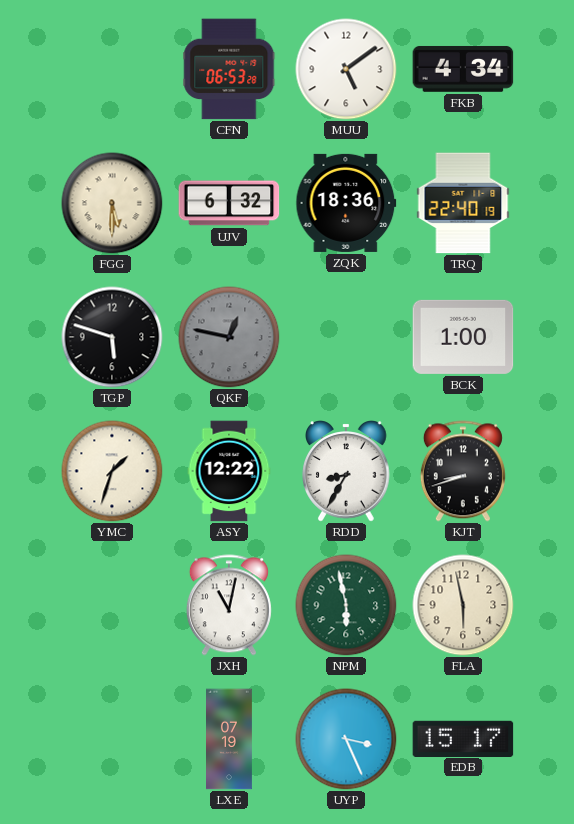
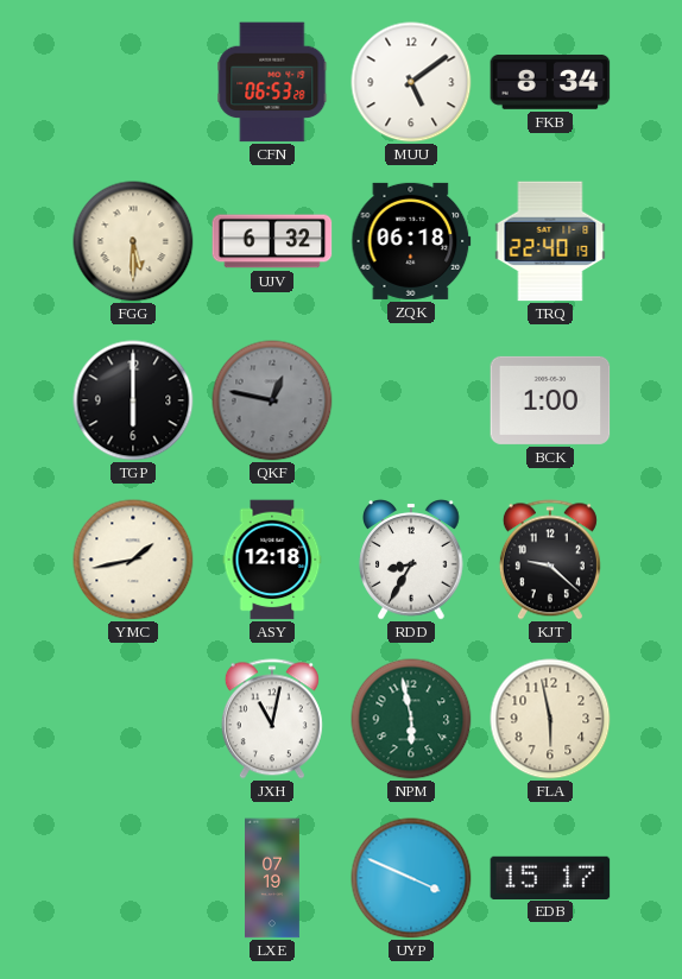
FKB: 4:34 -> 8:34
ZQK: 18:36 -> 06:18
TGP: 5:48 -> 6:00
YMC: 1:33 -> 1:43
ASY: 12:22 -> 12:18
KJT: 8:42 -> 9:22
UYP: 3:26 -> 3:49
